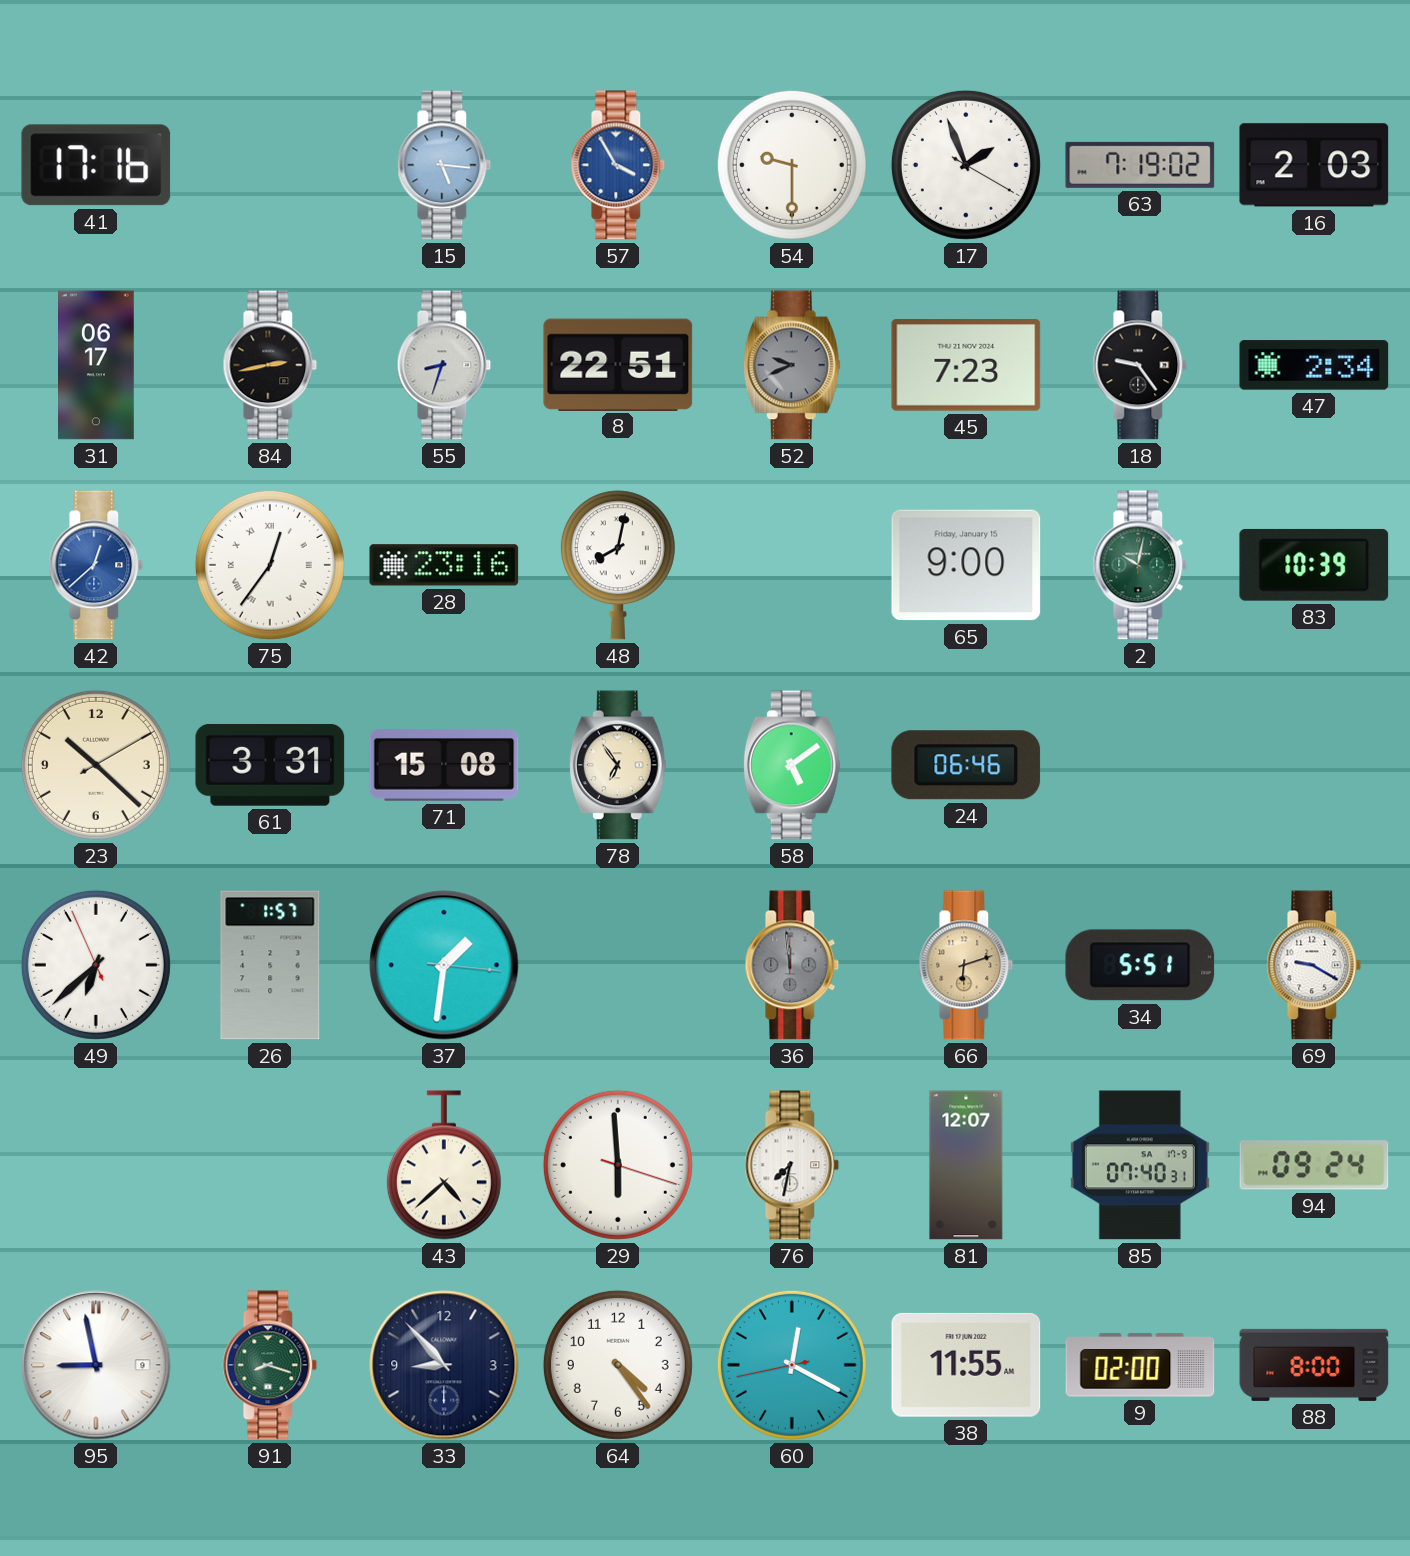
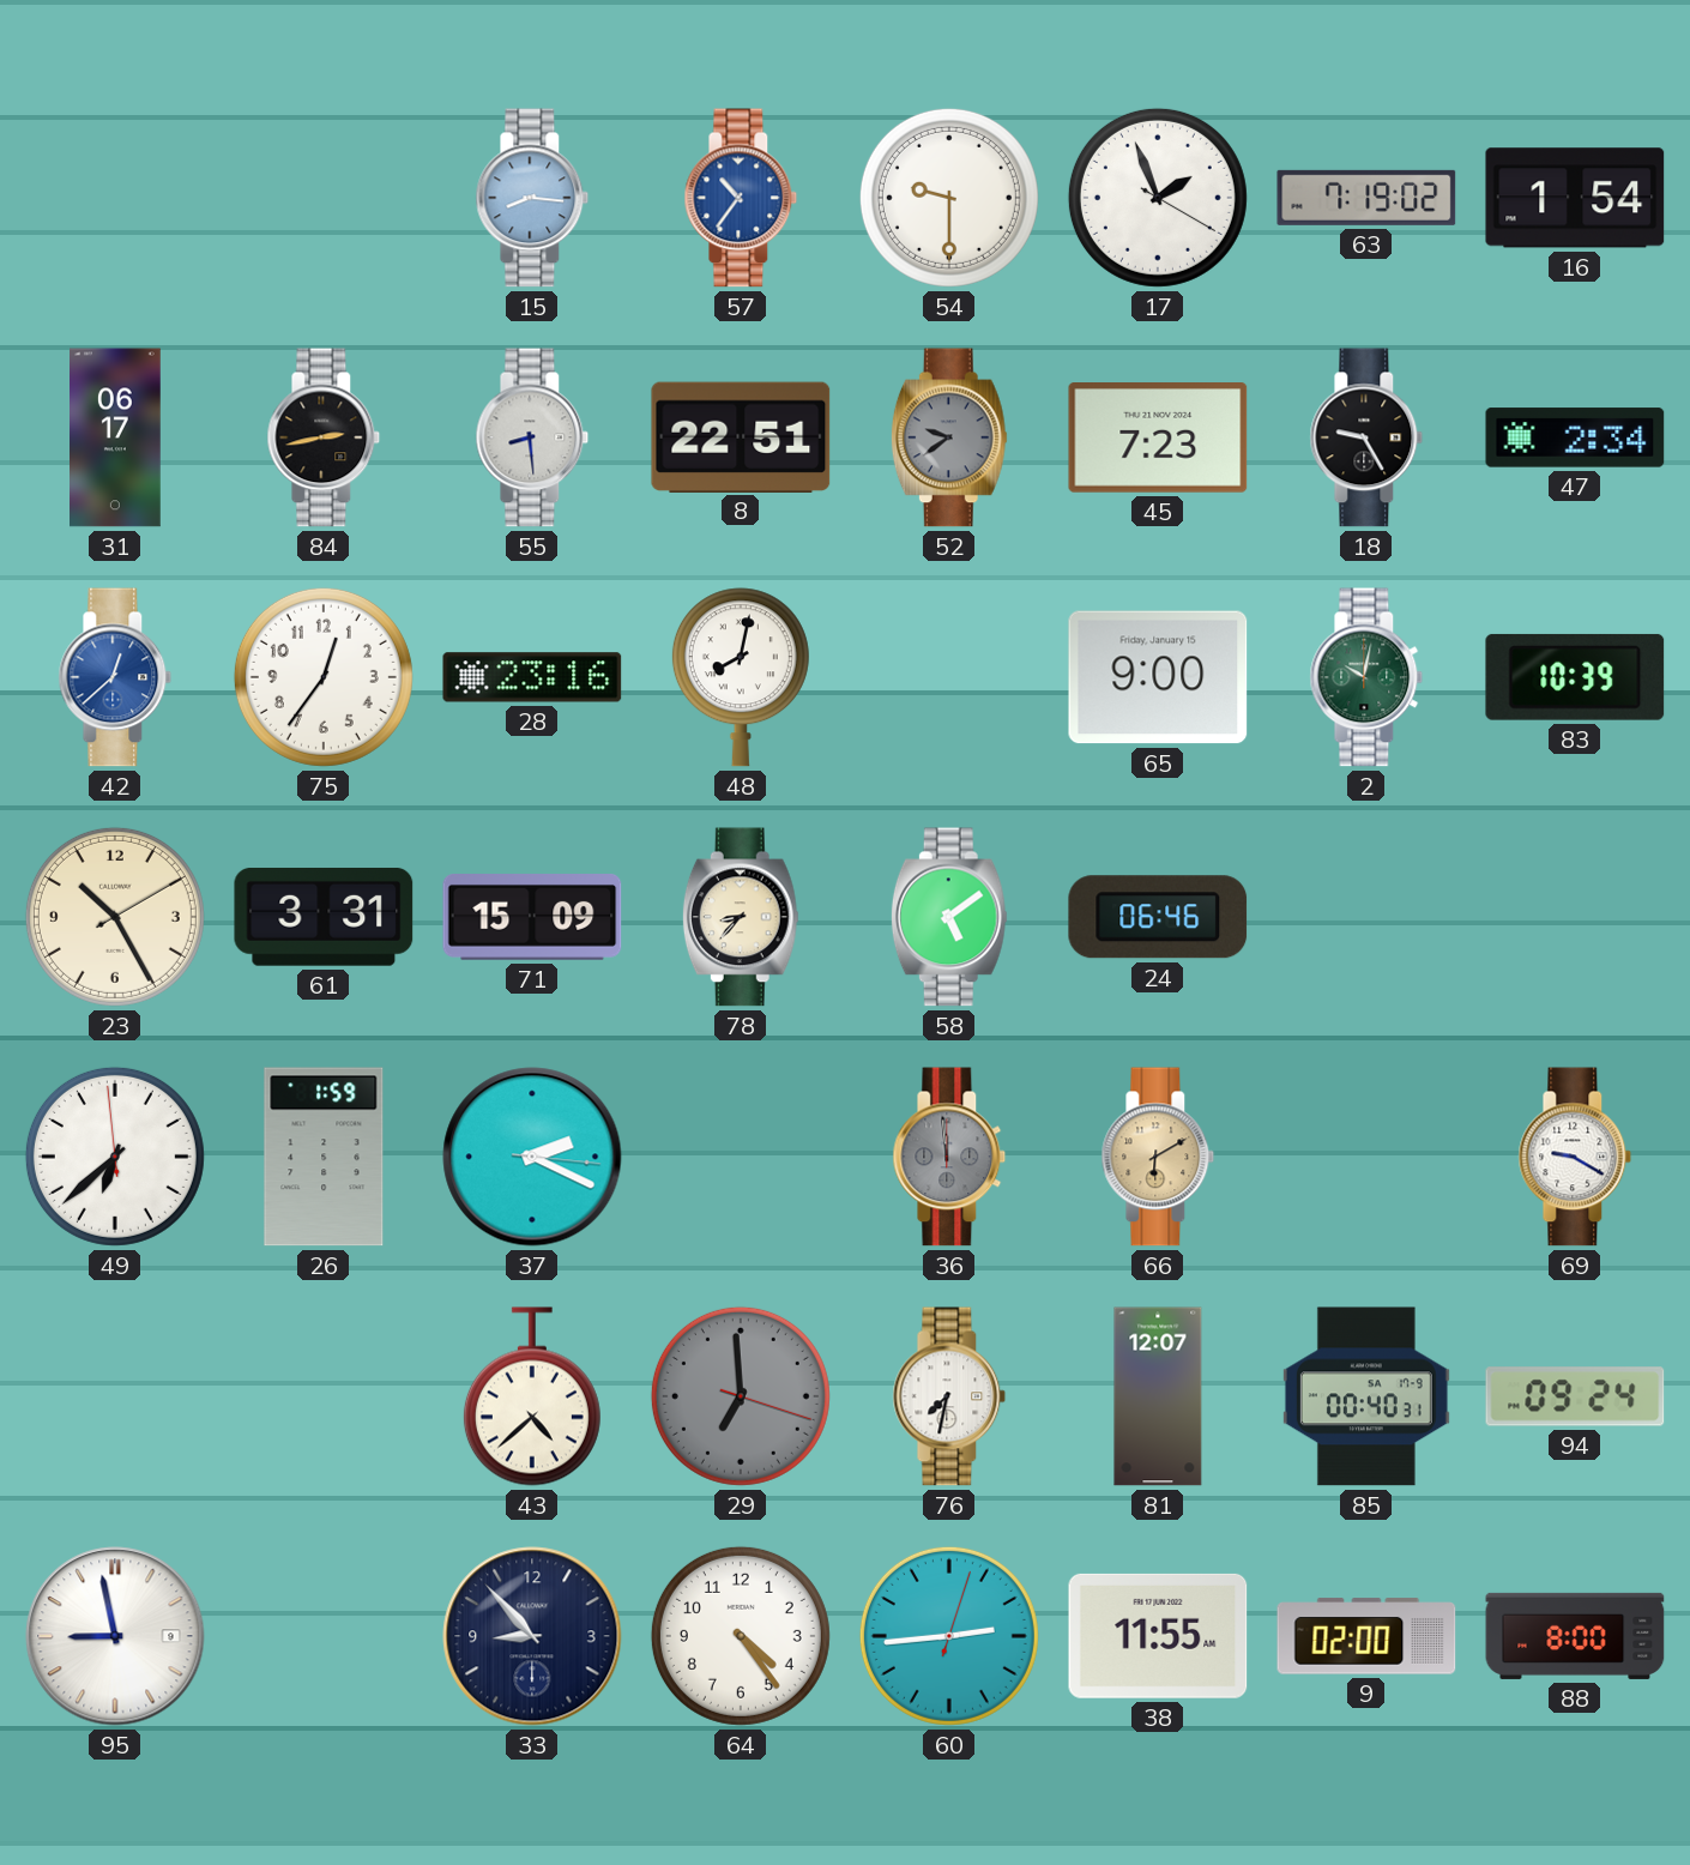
41: 17:16 -> none
15: 5:16 -> 8:16
57: 3:55 -> 10:36
16: 2:03 -> 1:54
55: 8:33 -> 8:29
52: 9:41 -> 9:39
18: 9:24 -> 9:25
75 numerals: Roman -> Arabic
23: 10:22 -> 10:25
71: 15:08 -> 15:09
78: 6:54 -> 8:37
49: 6:37:56 -> 6:37:59
26: 1:57 -> 1:59
37: 1:31 -> 2:19
66: 6:12 -> 6:10
34: 5:51 -> none
29: 5:59 -> 6:59
29 dial: white -> grey
85: 07:40 -> 00:40
91: 8:18 -> none
60: 12:19 -> 2:44
